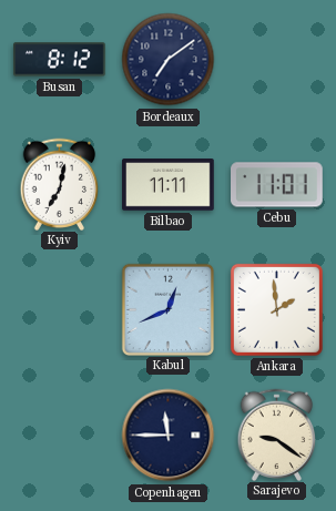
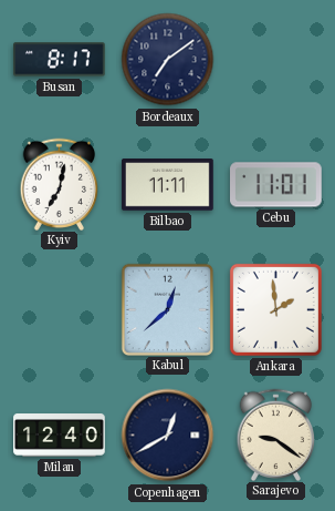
Busan: 8:12 -> 8:17
Kabul: 12:41 -> 12:38
Milan: none -> 12:40
Copenhagen: 11:45 -> 12:40
